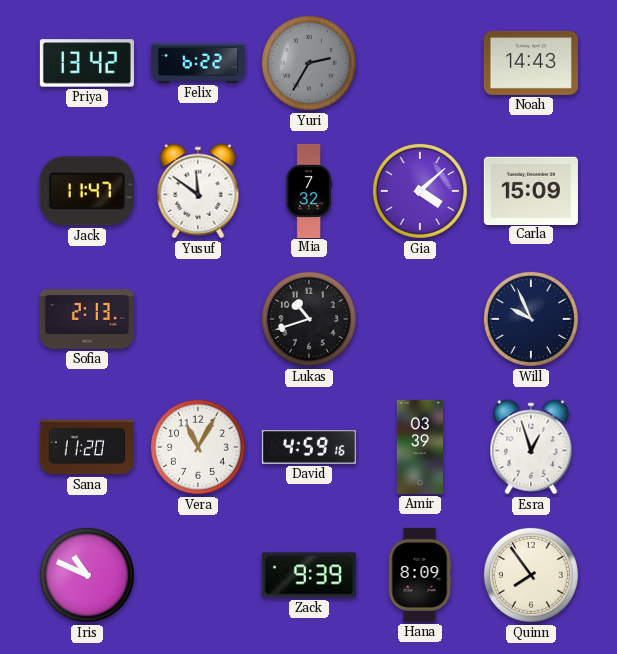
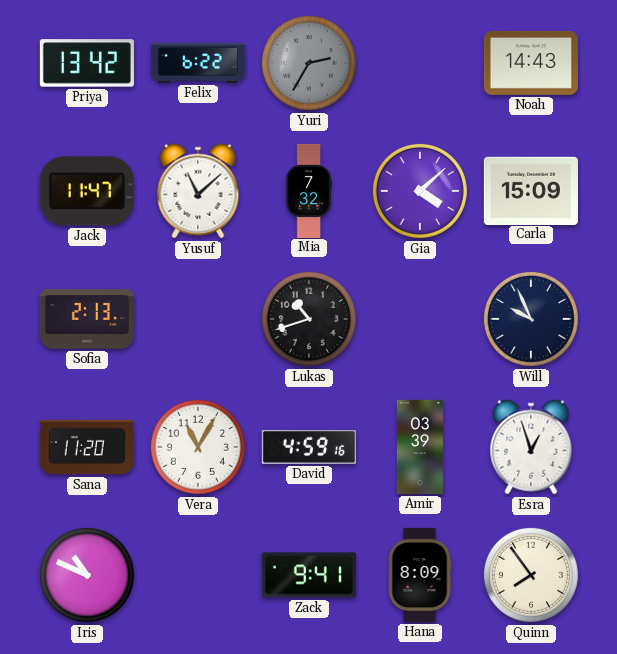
Yusuf: 11:51 -> 11:08
Zack: 9:39 -> 9:41
